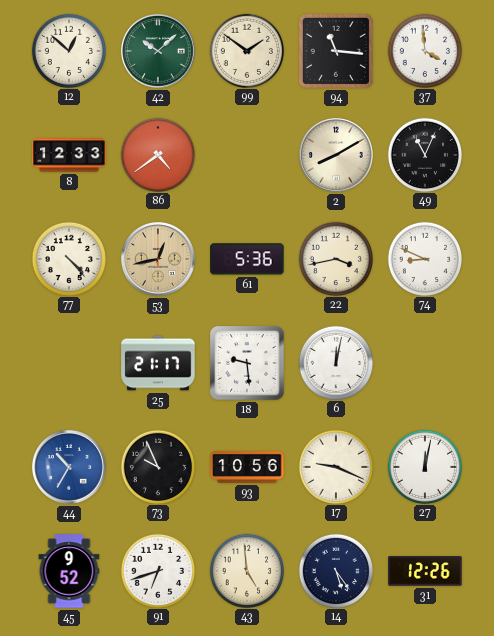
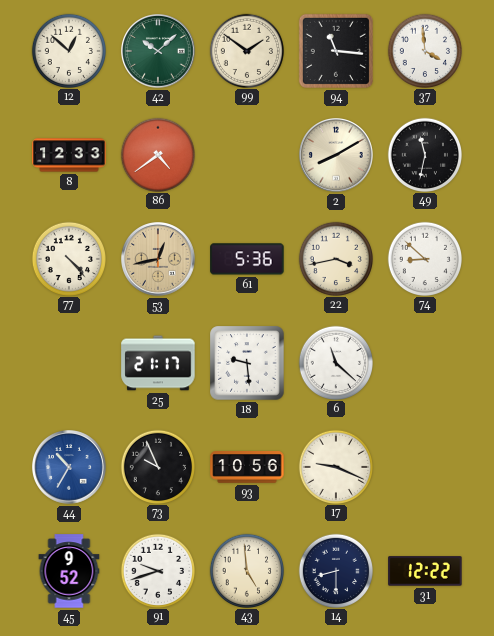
49: 11:04 -> 11:32
74: 8:49 -> 8:52
6: 12:02 -> 11:22
27: 12:02 -> none
91: 6:42 -> 9:42
14: 5:24 -> 8:30
31: 12:26 -> 12:22
